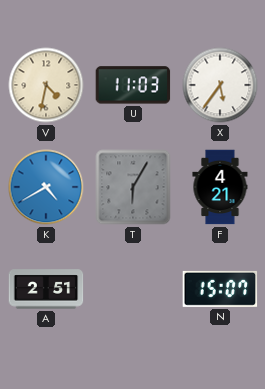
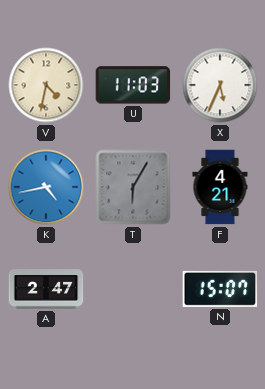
X: 5:36 -> 5:34
K: 4:40 -> 4:43
A: 2:51 -> 2:47
